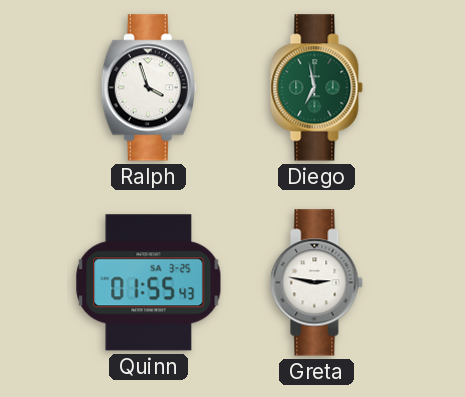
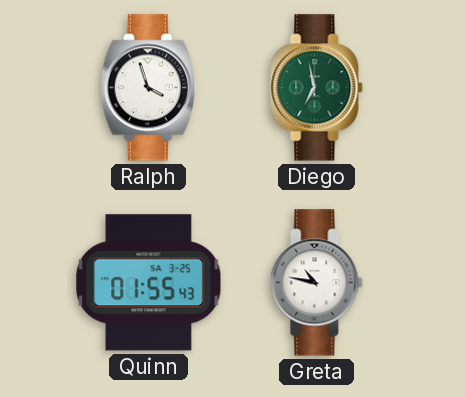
Greta: 2:47 -> 10:47
